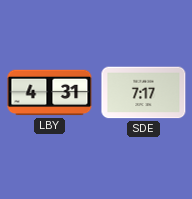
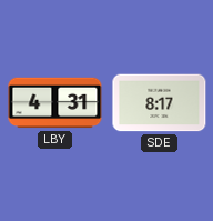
SDE: 7:17 -> 8:17
